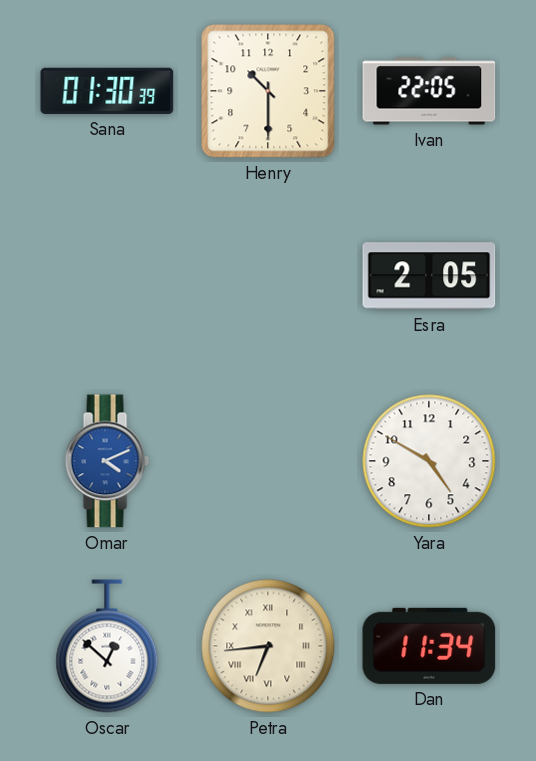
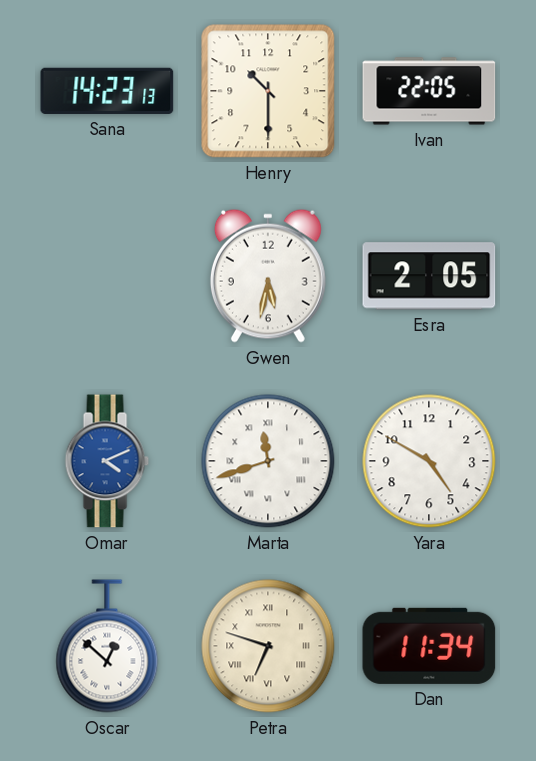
Sana: 01:30 -> 14:23
Gwen: none -> 5:32
Marta: none -> 11:42
Petra: 6:44 -> 6:48
